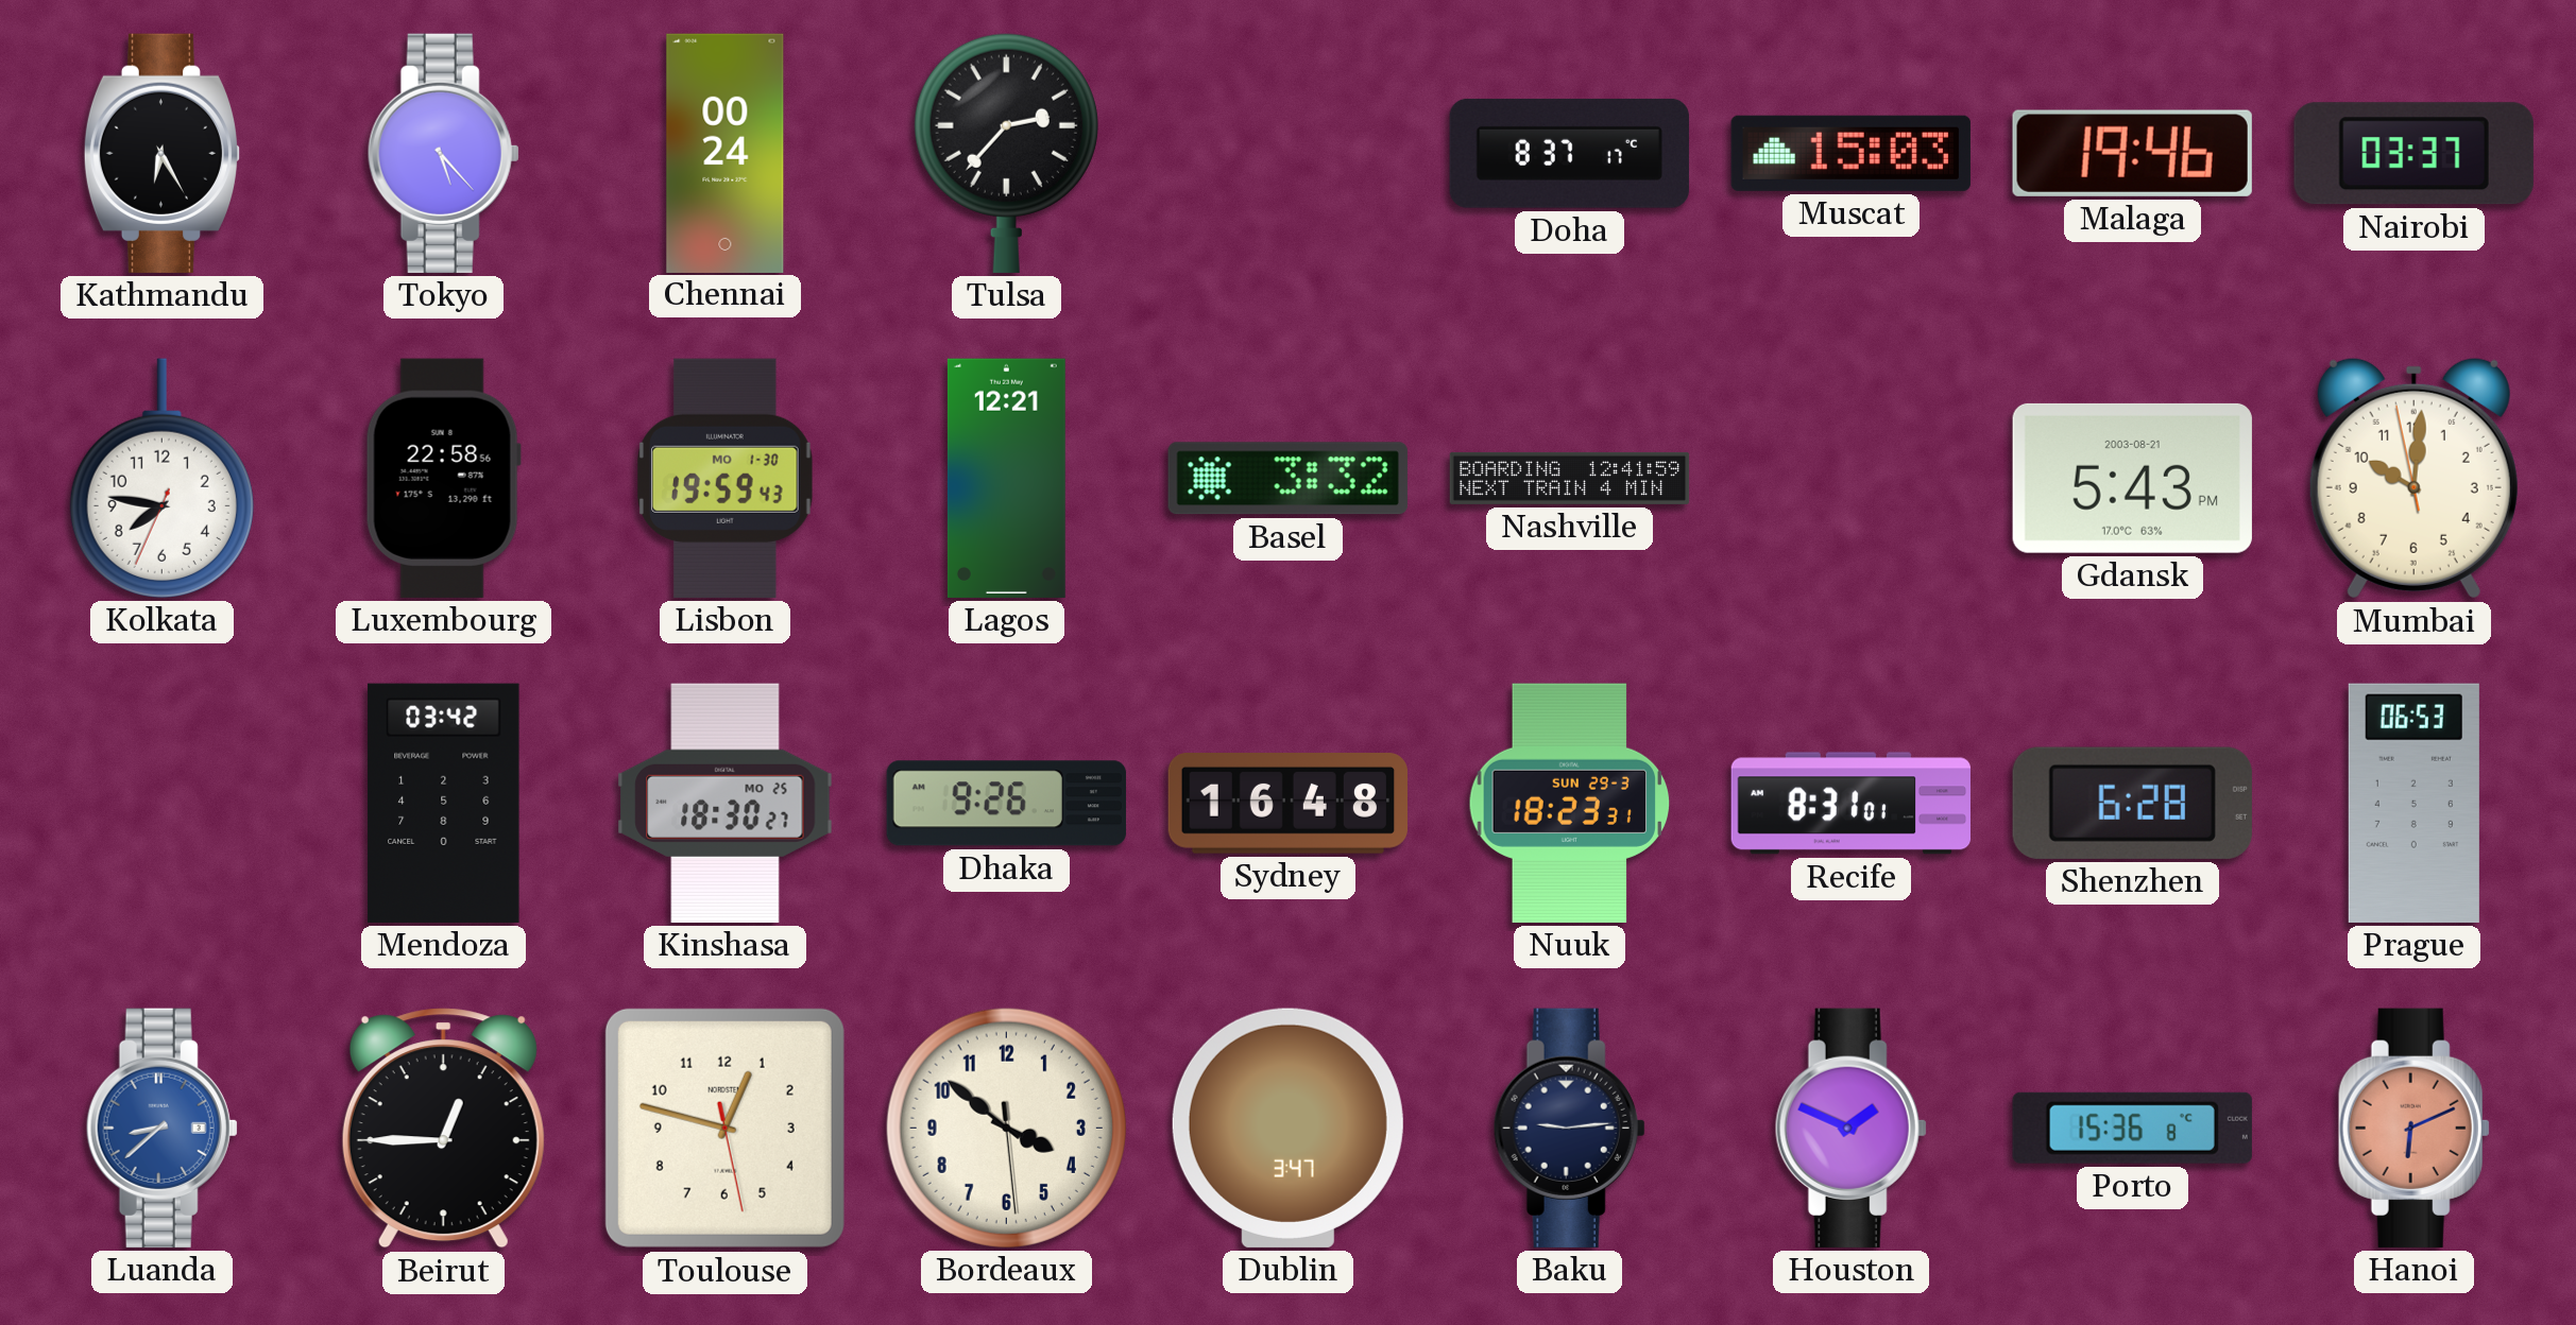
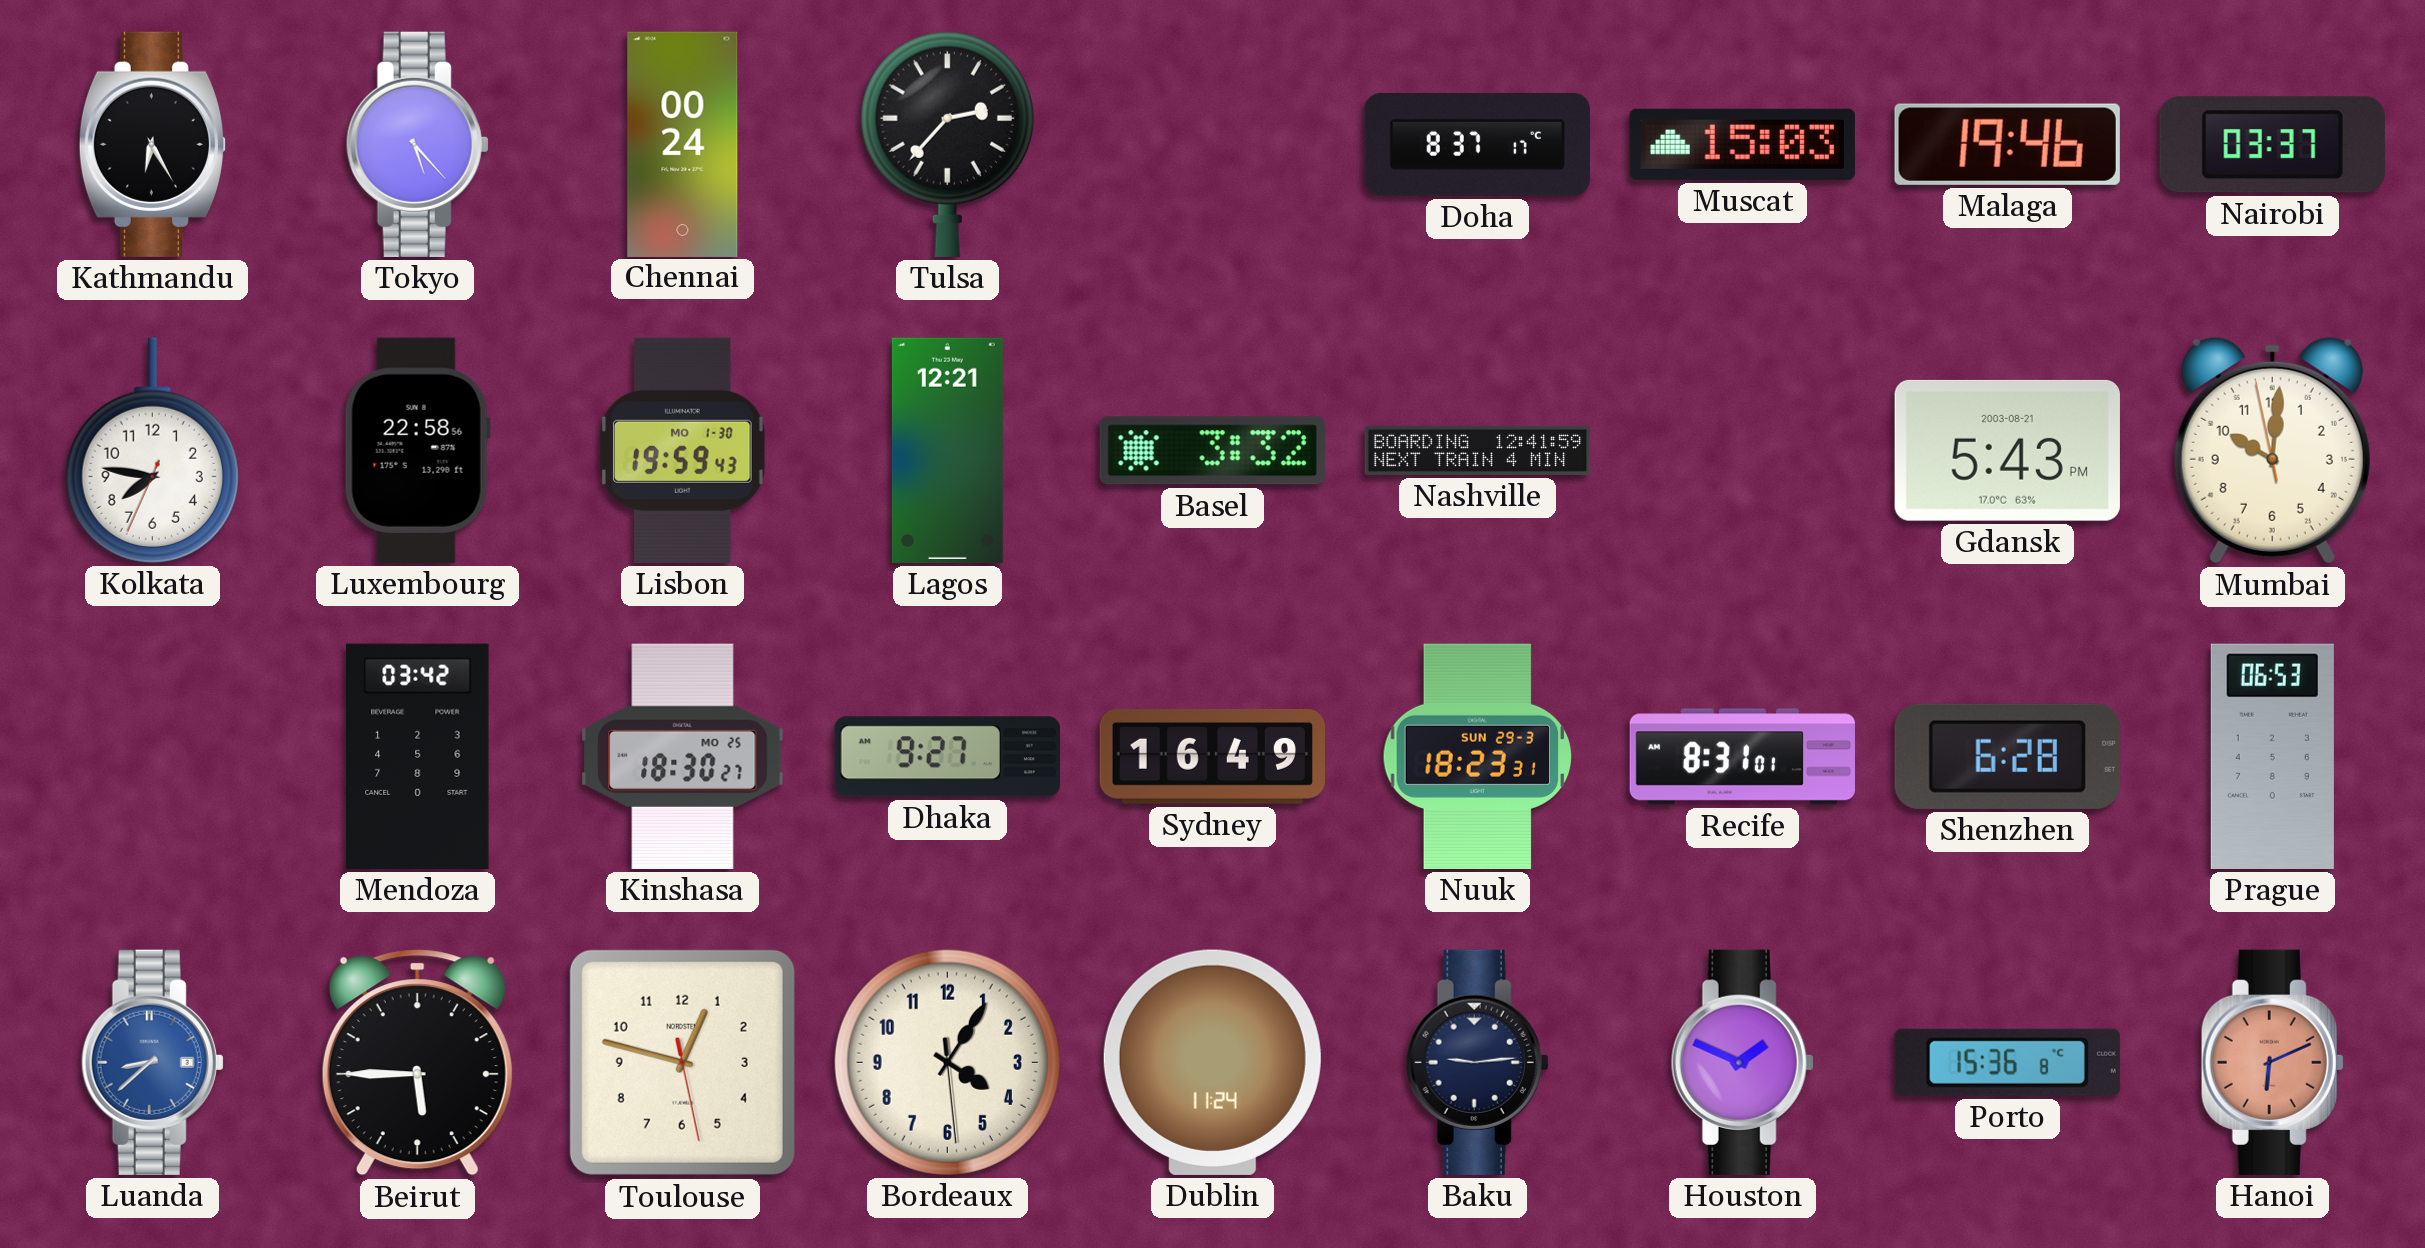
Dhaka: 9:26 -> 9:27
Sydney: 16:48 -> 16:49
Beirut: 12:45 -> 5:45
Bordeaux: 3:51 -> 4:05
Dublin: 3:47 -> 11:24
